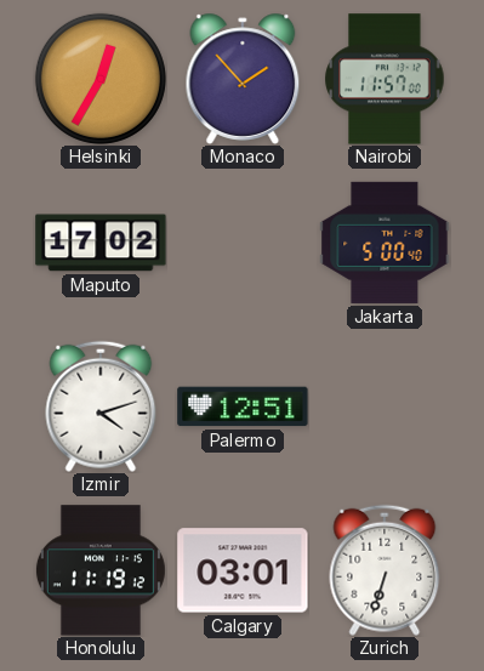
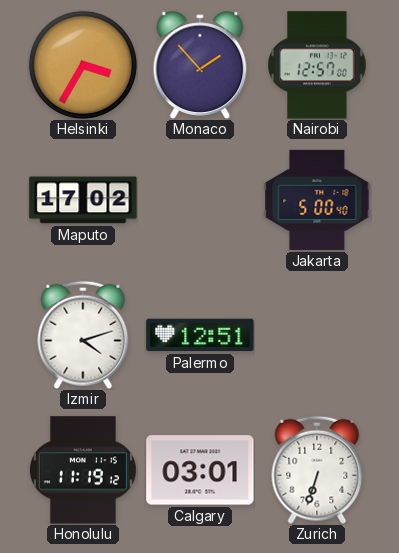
Helsinki: 12:35 -> 3:35
Nairobi: 11:57 -> 12:57
